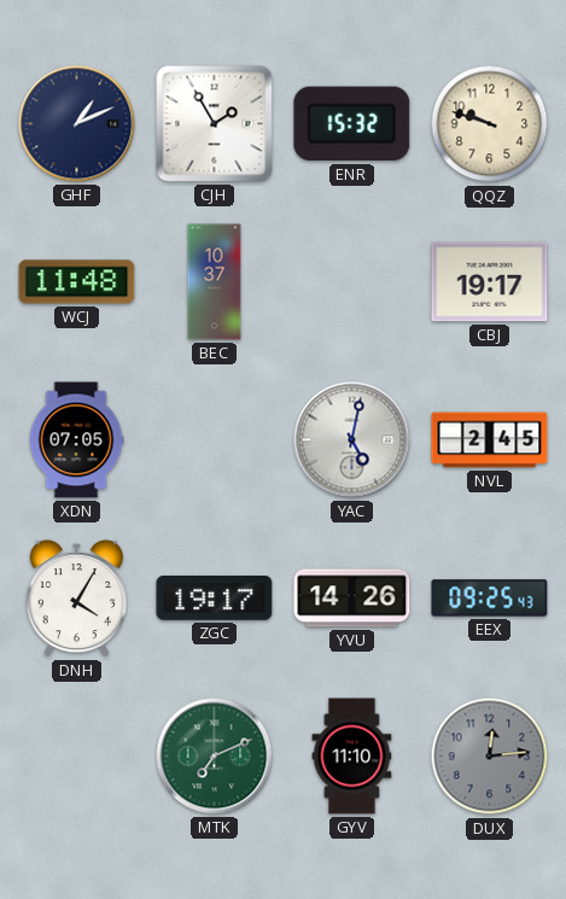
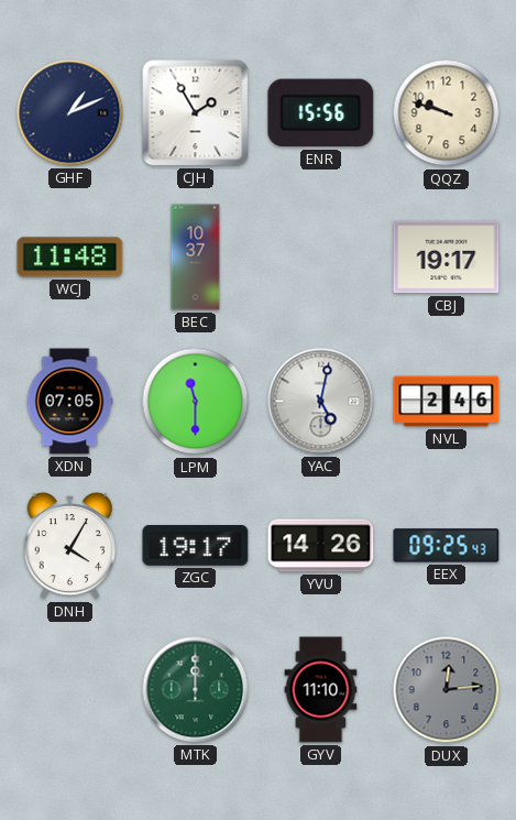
ENR: 15:32 -> 15:56
LPM: none -> 11:30
NVL: 2:45 -> 2:46
MTK: 7:11 -> 12:00
